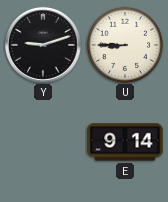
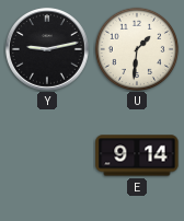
Y: 9:12 -> 9:13
U: 8:45 -> 1:31
